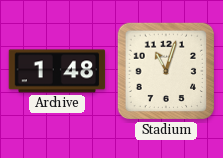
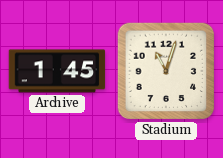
Archive: 1:48 -> 1:45
